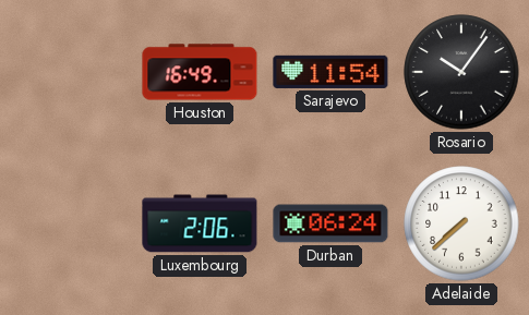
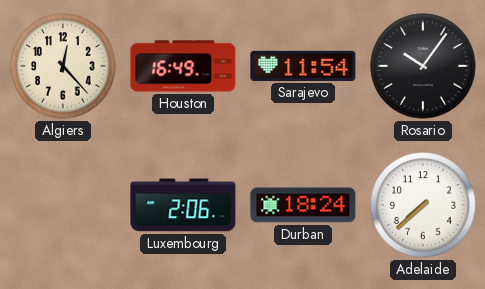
Algiers: none -> 12:23
Durban: 06:24 -> 18:24
